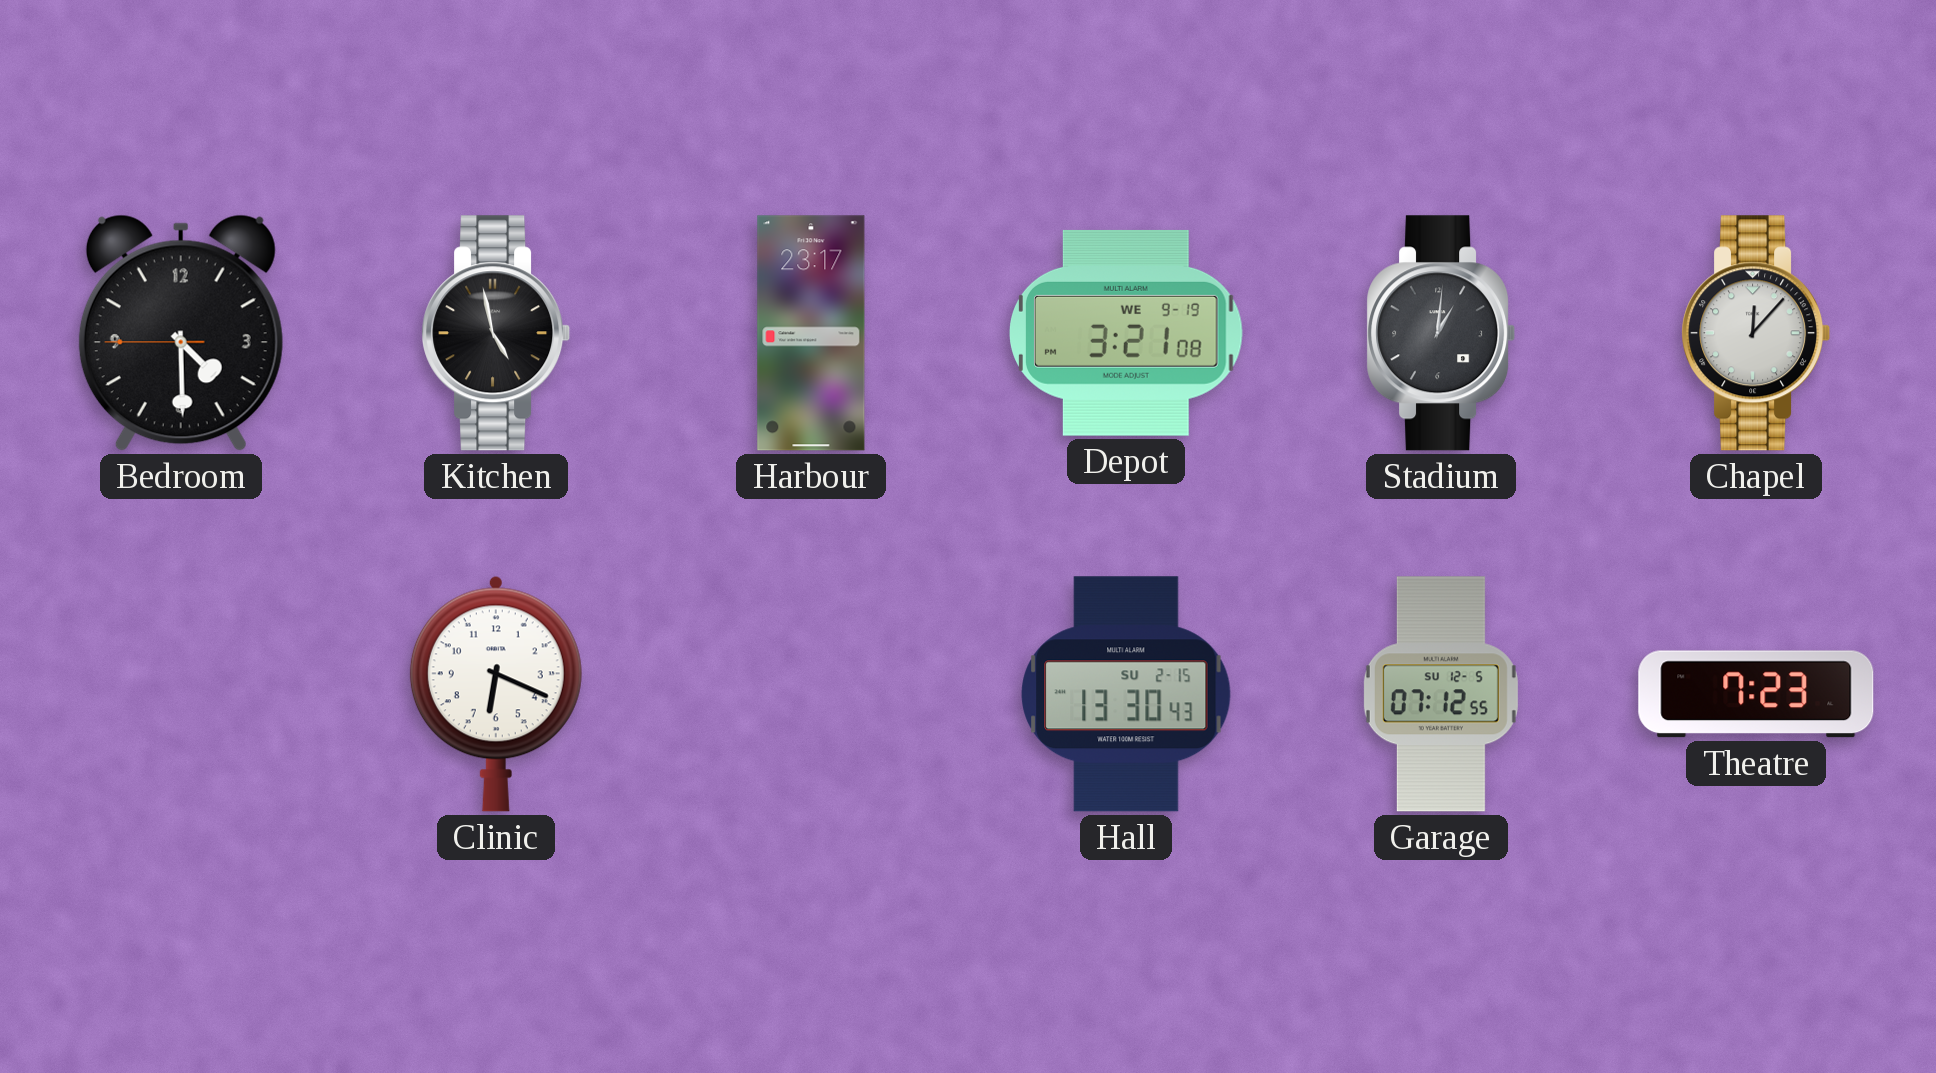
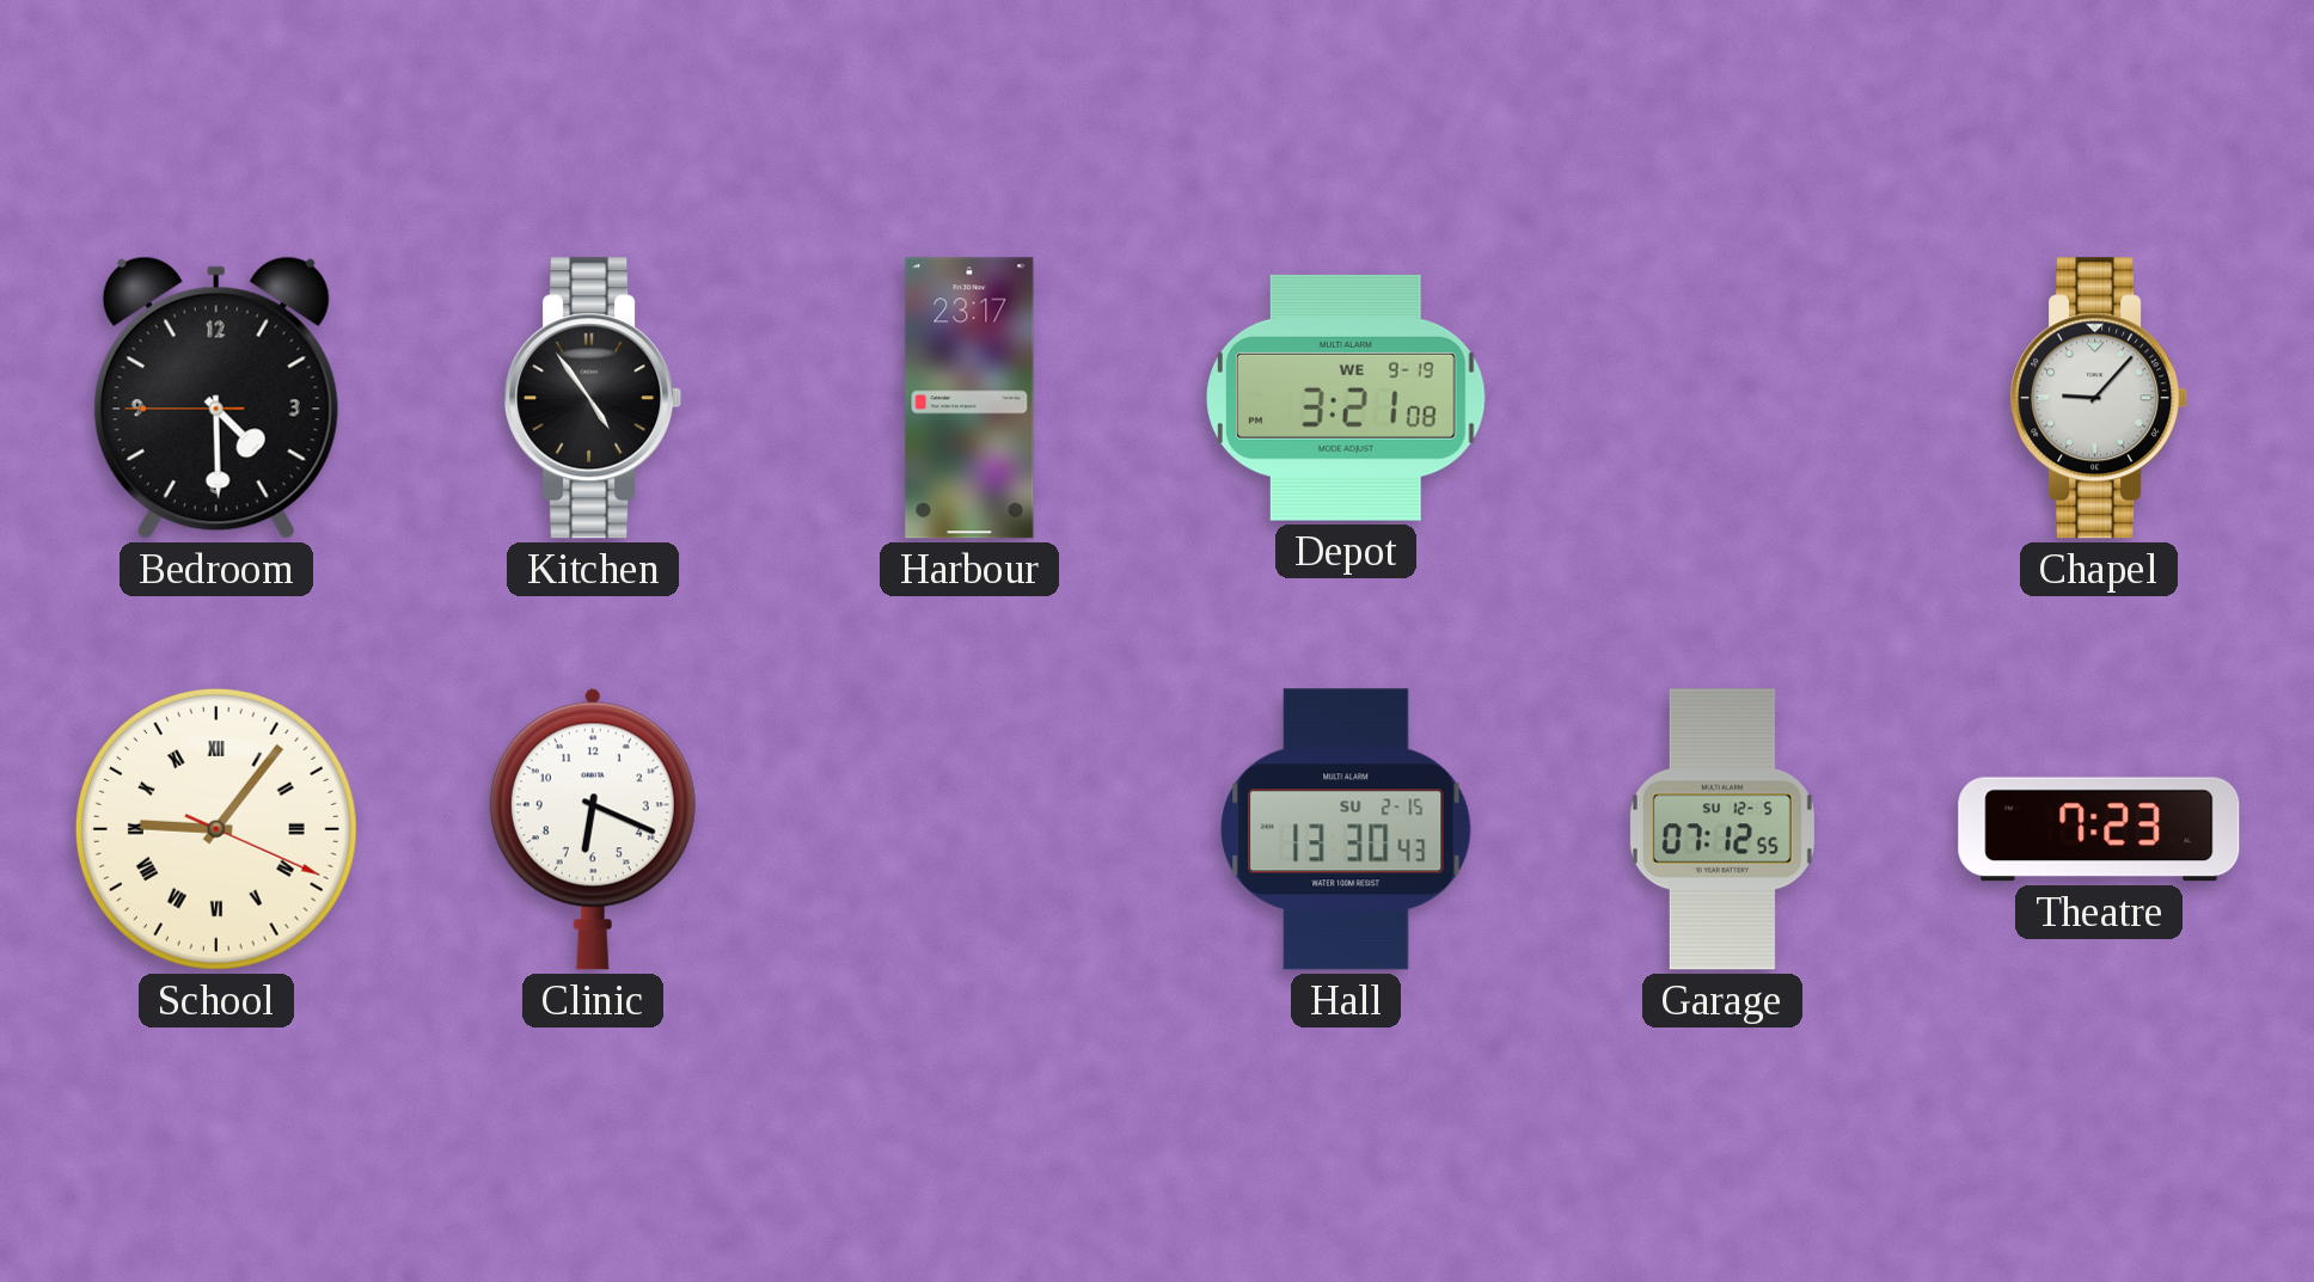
Kitchen: 4:58 -> 4:54
Stadium: 1:01 -> none
Chapel: 12:07 -> 9:07
School: none -> 9:06
